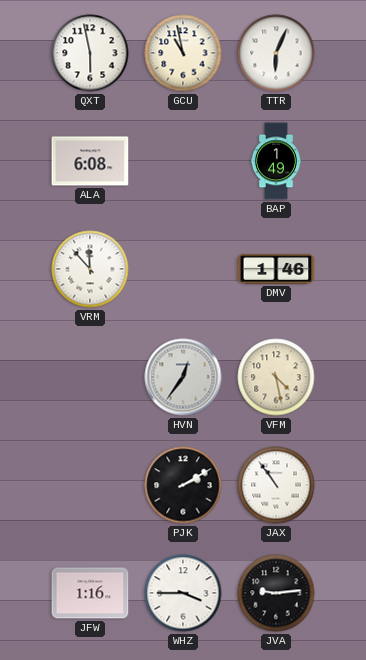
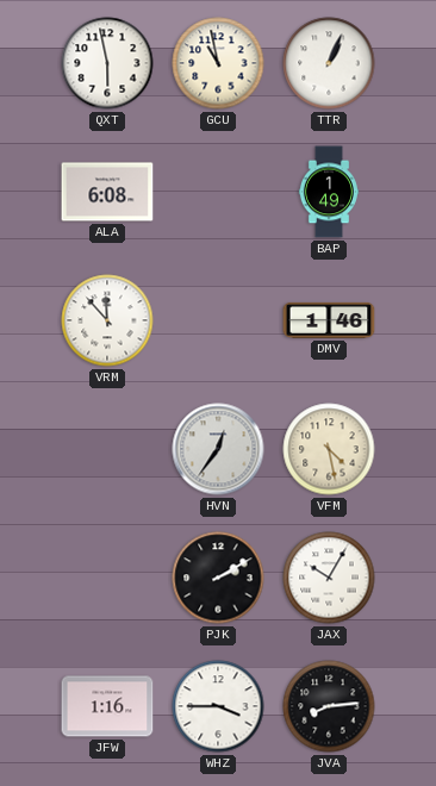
TTR: 6:04 -> 1:04
JAX: 10:54 -> 10:05
JVA: 9:14 -> 8:14
